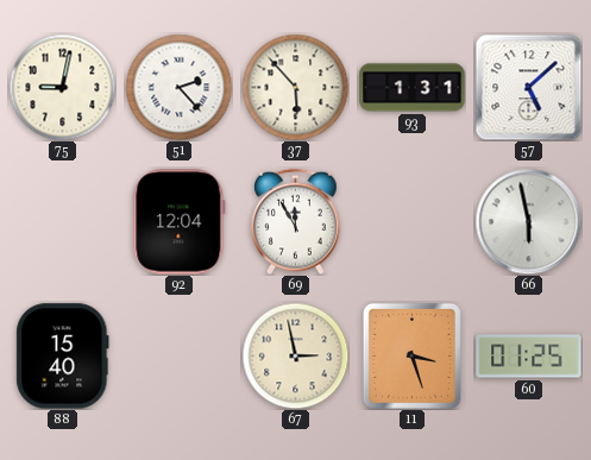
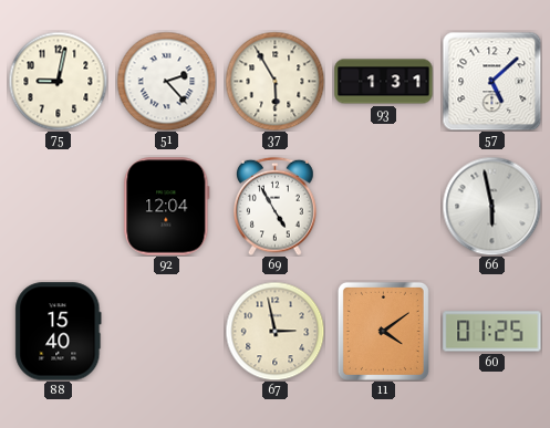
37: 5:53 -> 5:55
69: 11:55 -> 4:55
11: 3:27 -> 4:09
